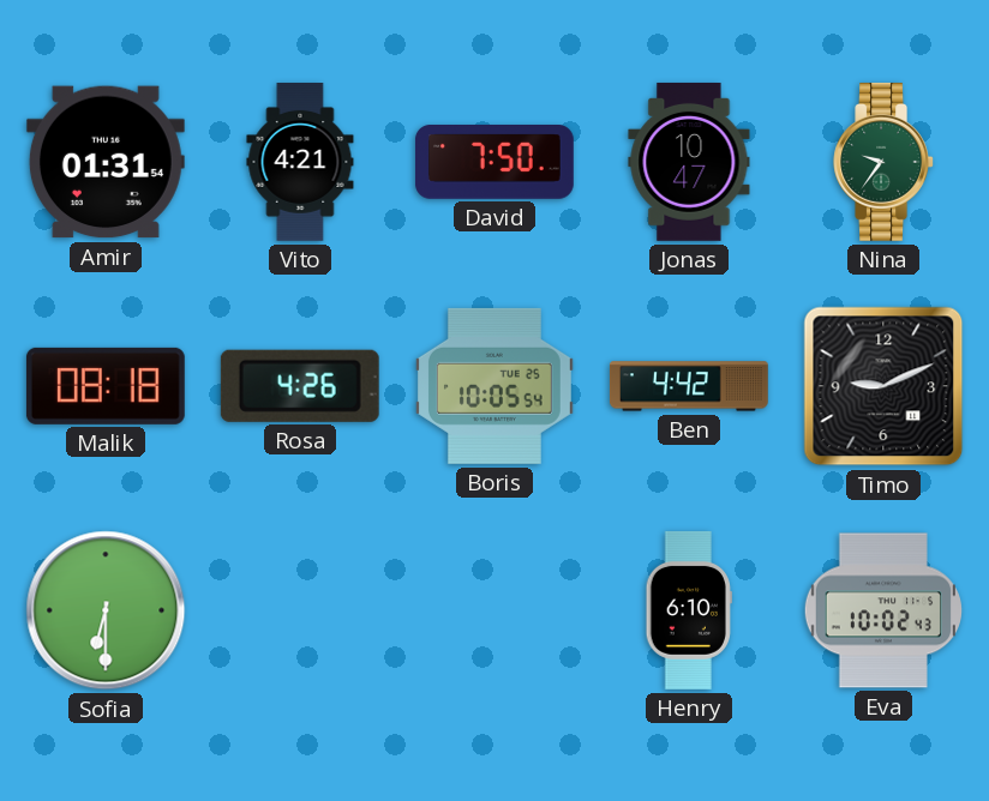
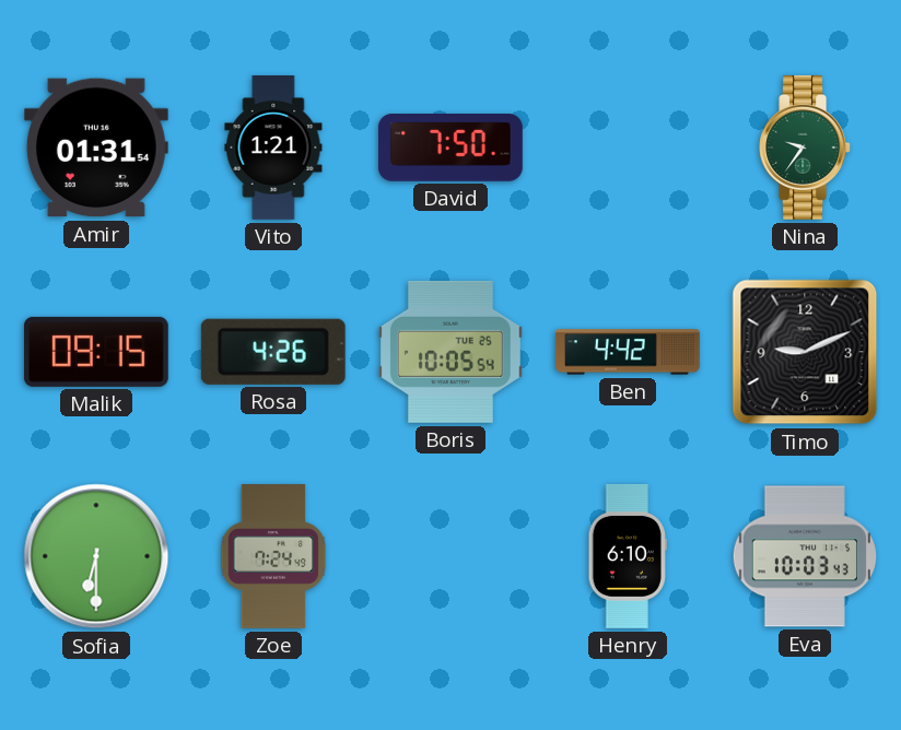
Vito: 4:21 -> 1:21
Jonas: 10:47 -> none
Malik: 08:18 -> 09:15
Zoe: none -> 7:24
Eva: 10:02 -> 10:03
